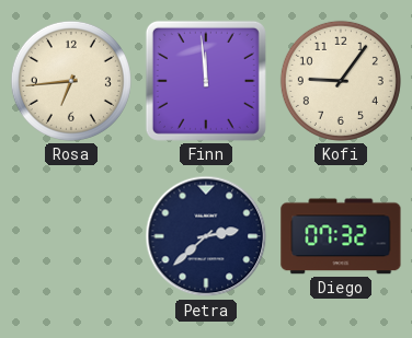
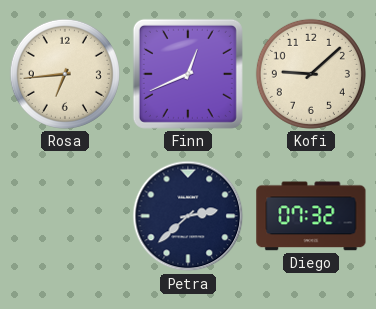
Finn: 11:59 -> 12:41
Kofi: 9:06 -> 9:08
